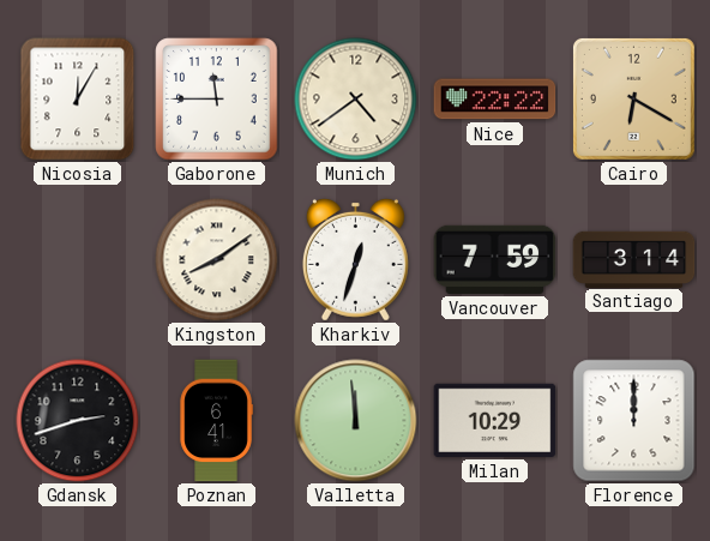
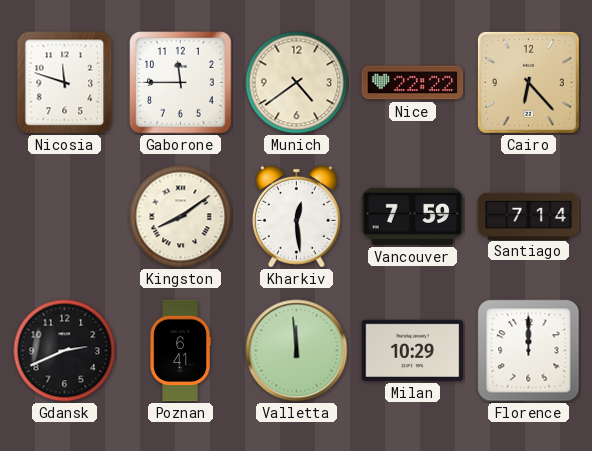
Nicosia: 12:05 -> 11:48
Cairo: 6:20 -> 6:23
Kharkiv: 12:33 -> 12:29
Santiago: 3:14 -> 7:14
Gdansk: 2:42 -> 2:41
